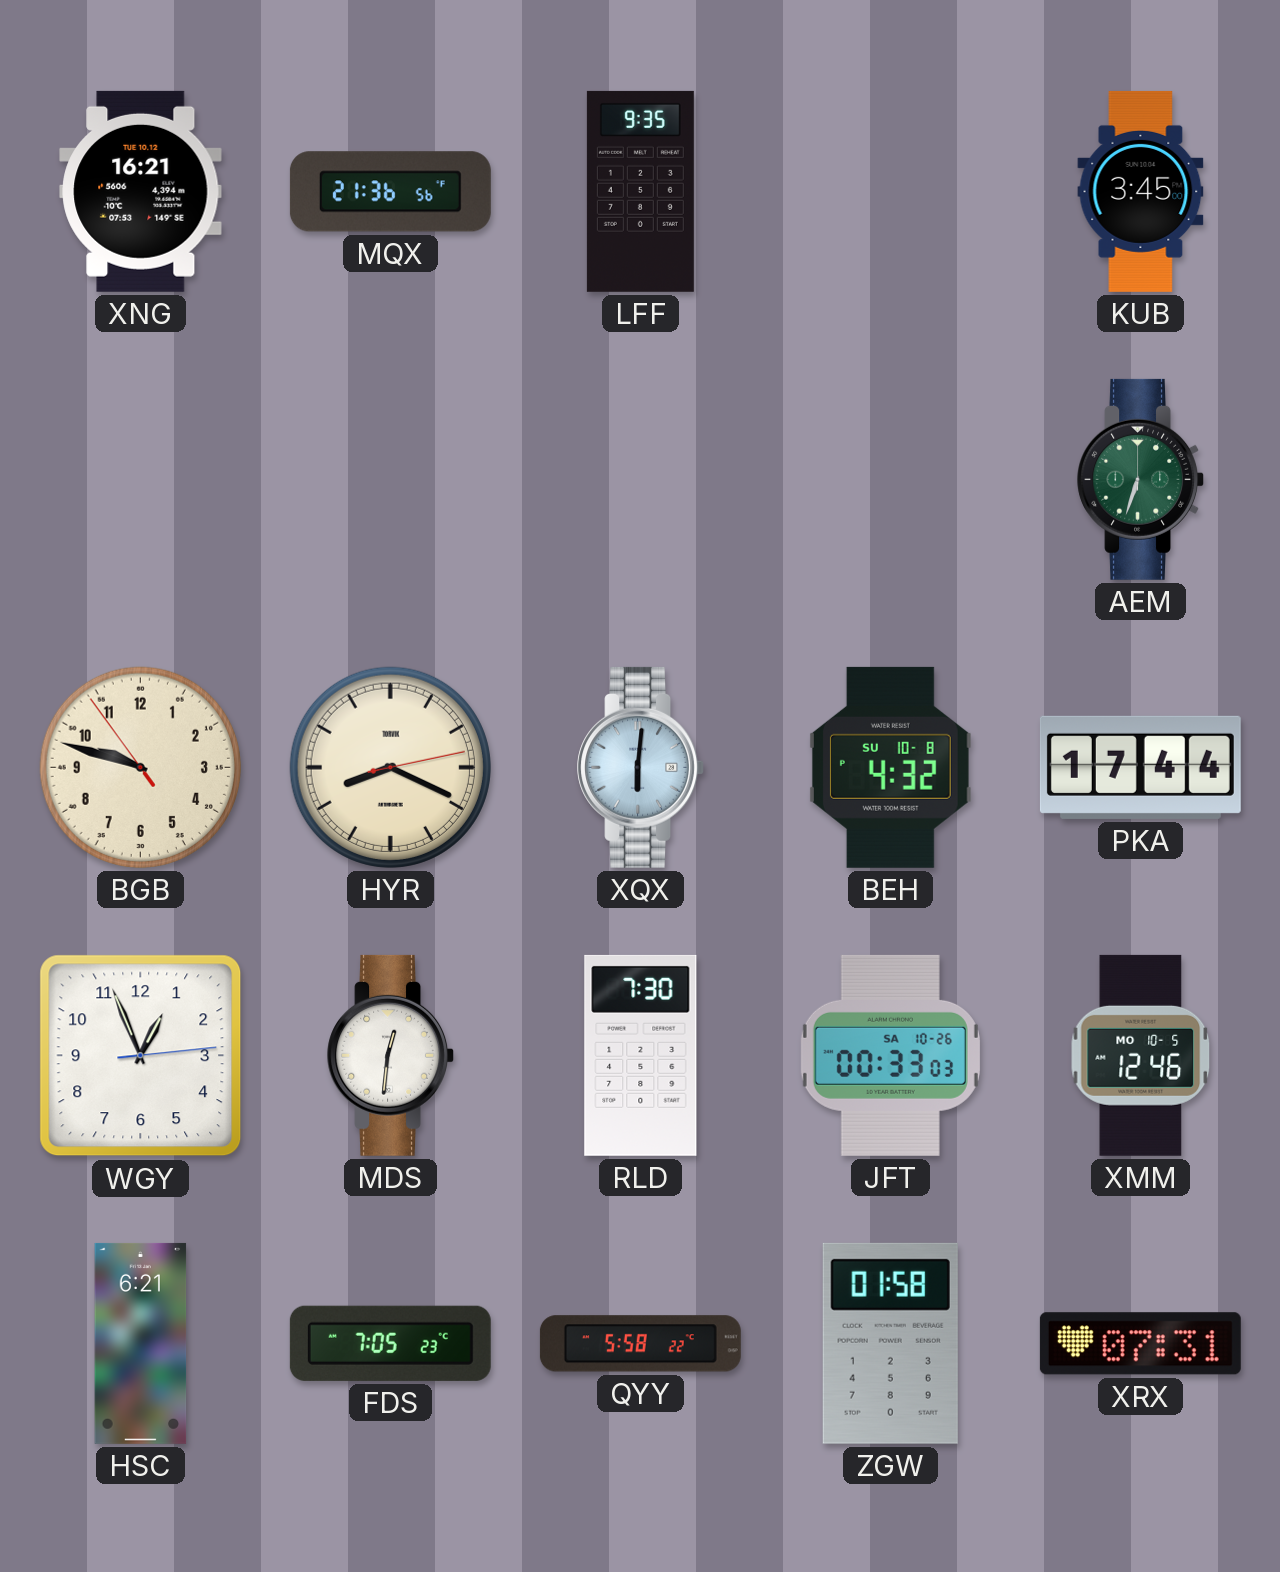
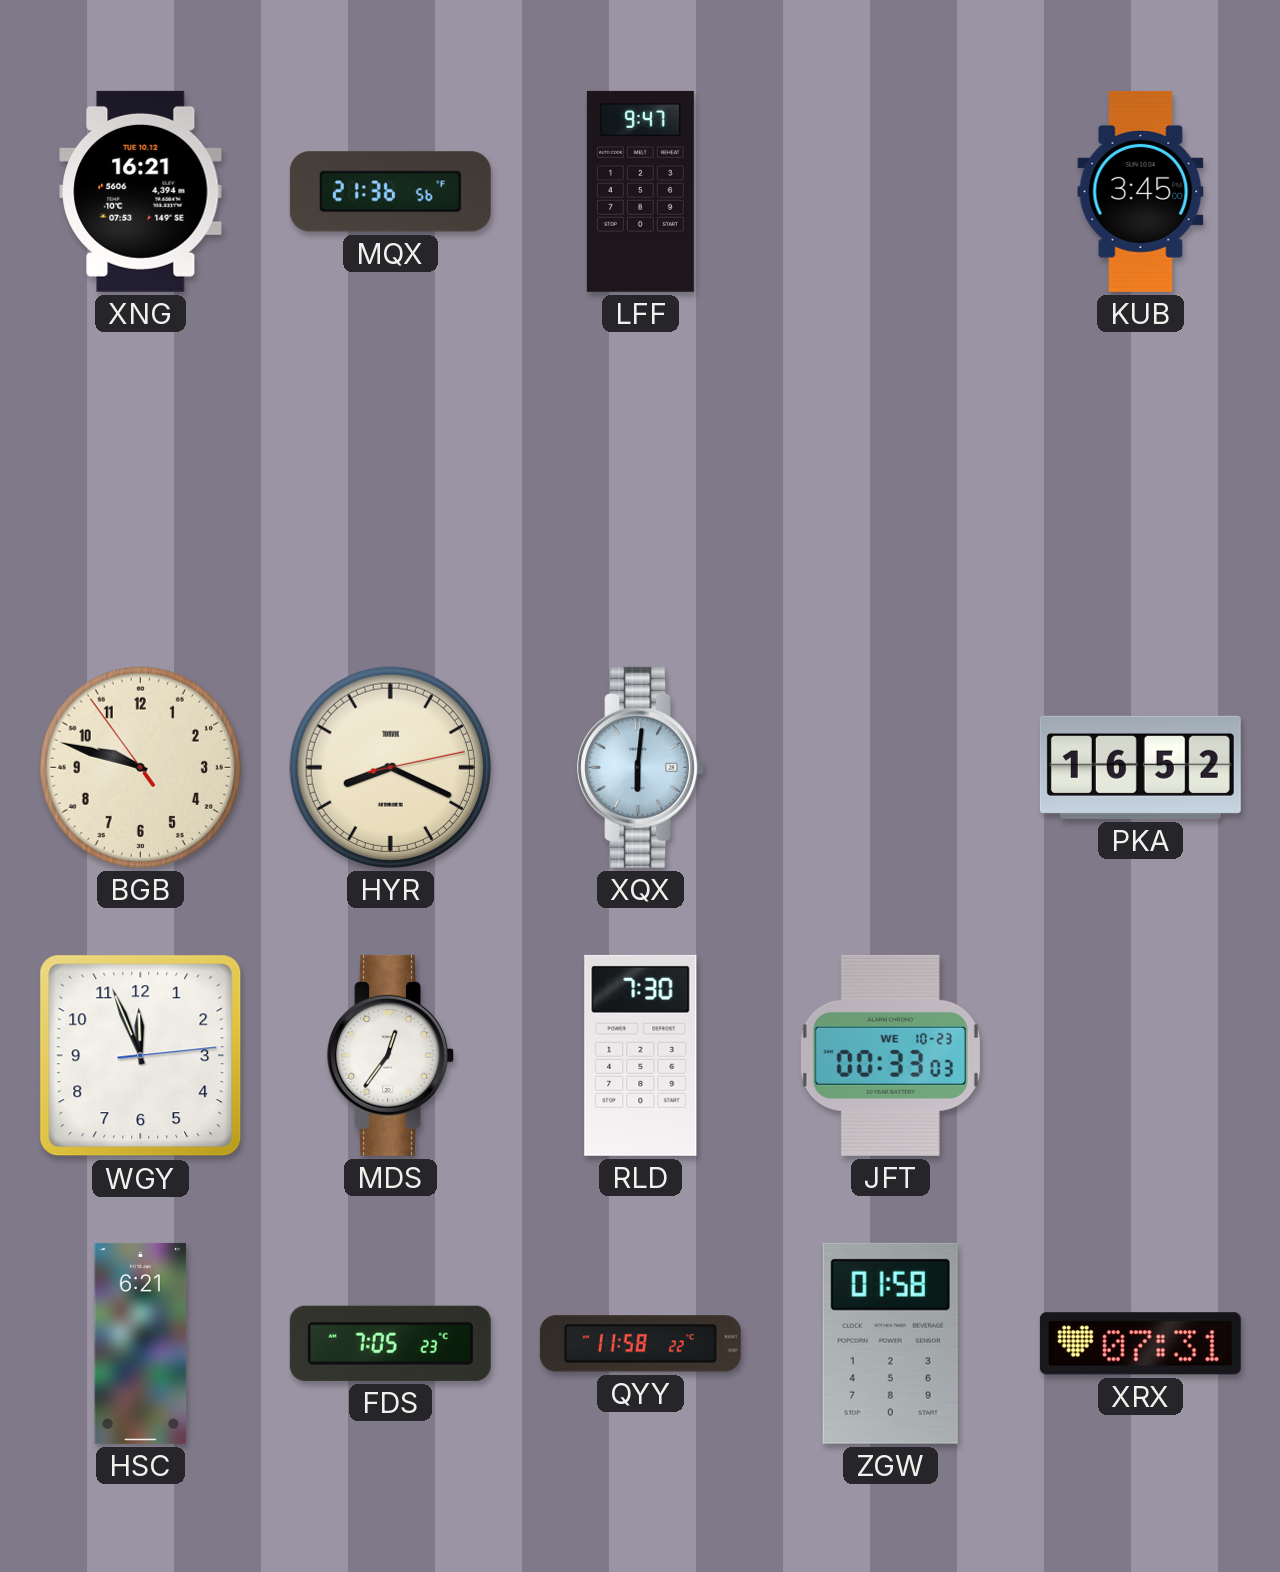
LFF: 9:35 -> 9:47
AEM: 6:33 -> none
BEH: 4:32 -> none
PKA: 17:44 -> 16:52
WGY: 12:56 -> 11:56
MDS: 12:31 -> 12:36
JFT date: SA 10-26 -> WE 10-23
XMM: 12:46 -> none
QYY: 5:58 -> 11:58
